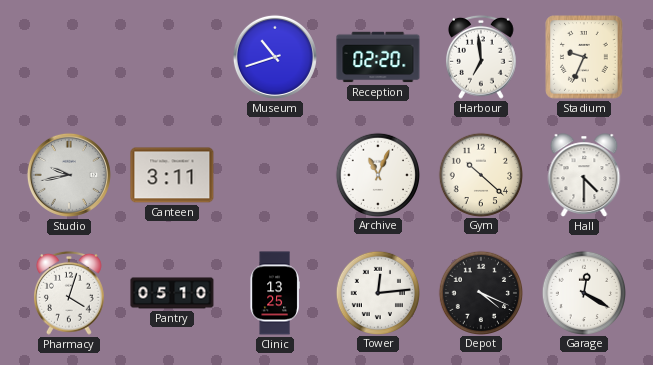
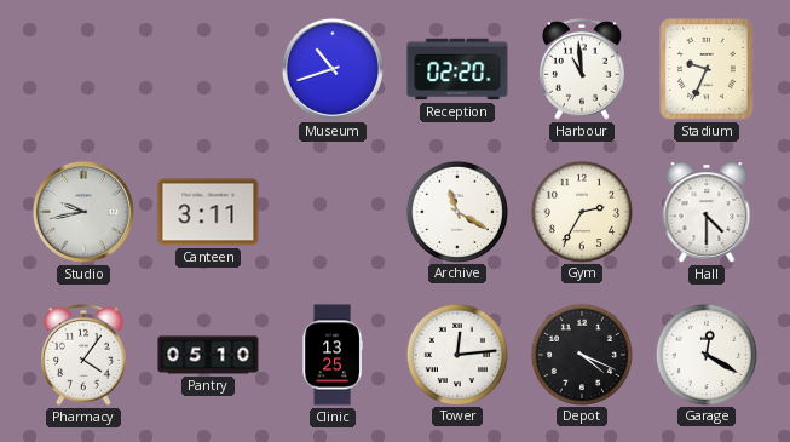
Harbour: 6:59 -> 10:59
Archive: 11:04 -> 11:20
Gym: 10:22 -> 2:35
Pharmacy: 4:03 -> 4:06
